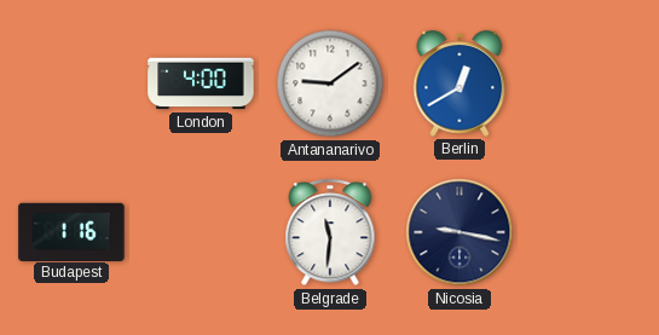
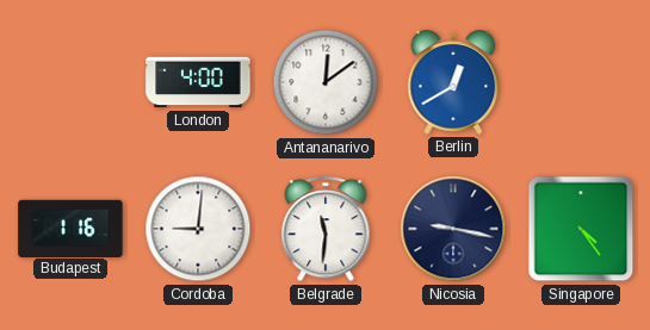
Antananarivo: 9:09 -> 12:09
Cordoba: none -> 9:01
Singapore: none -> 4:24
